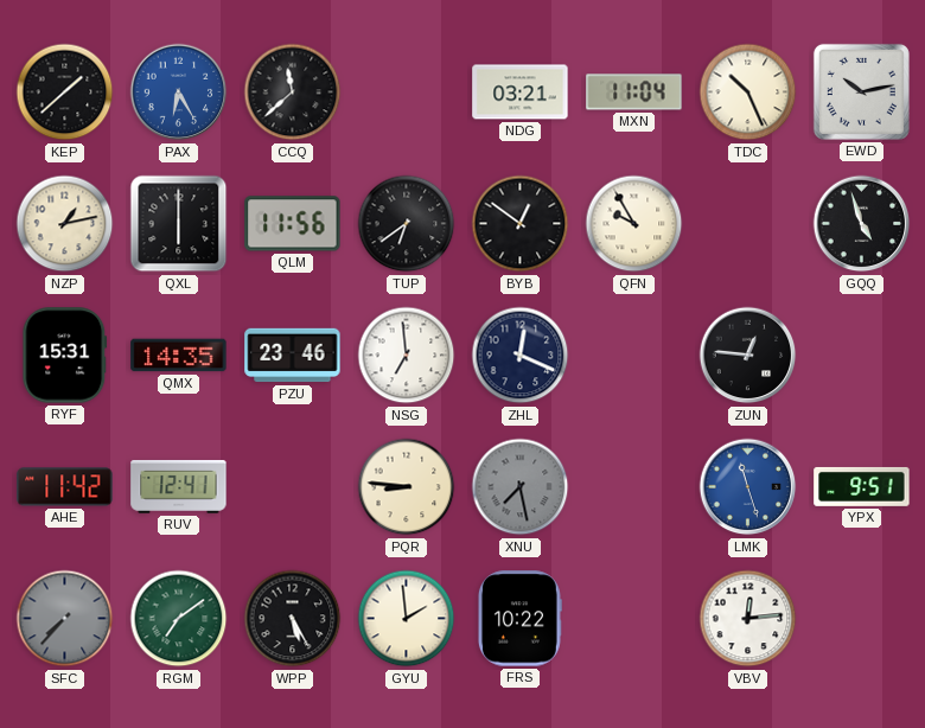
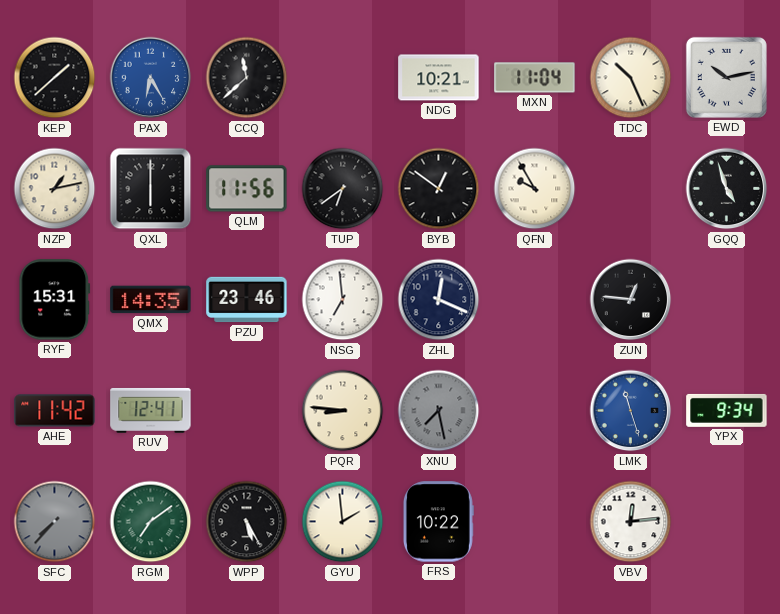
NDG: 03:21 -> 10:21
YPX: 9:51 -> 9:34
